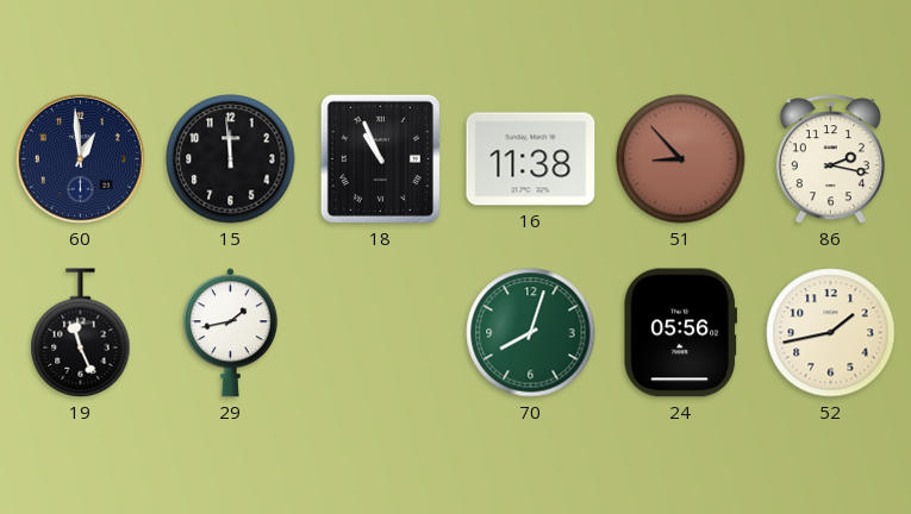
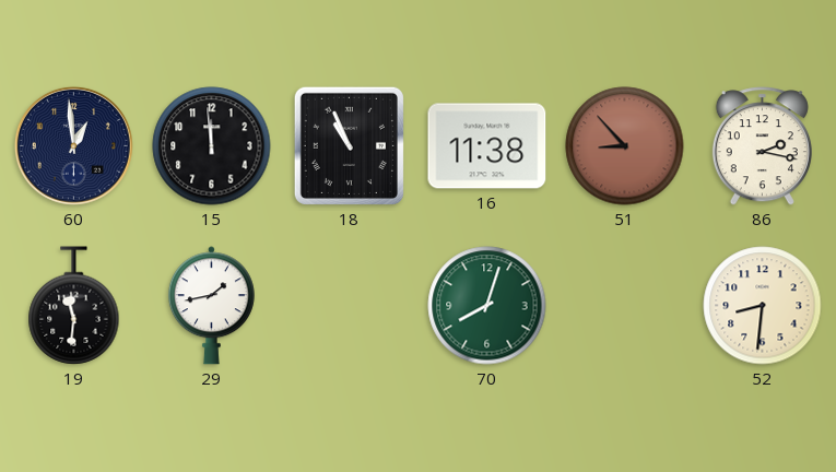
19: 11:26 -> 11:31
24: 05:56 -> none
52: 1:43 -> 8:31
